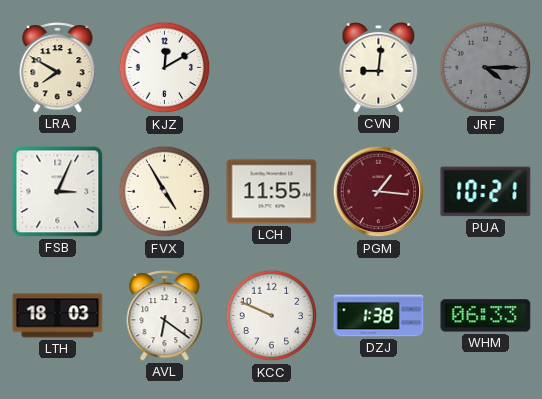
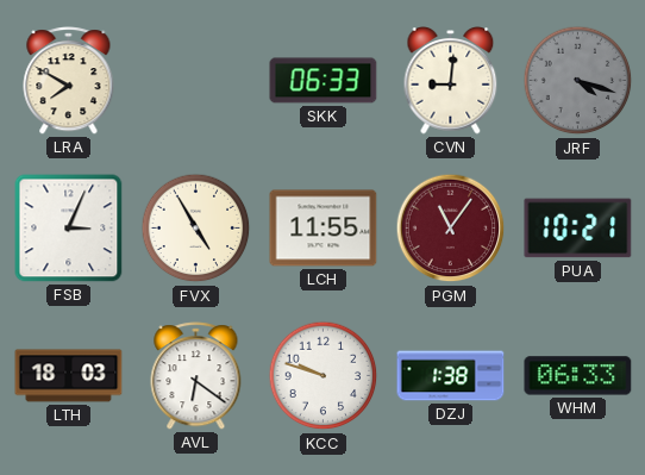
KJZ: 12:10 -> none
SKK: none -> 06:33
JRF: 4:15 -> 4:18
PGM: 1:16 -> 11:06
KCC: 9:49 -> 9:48
